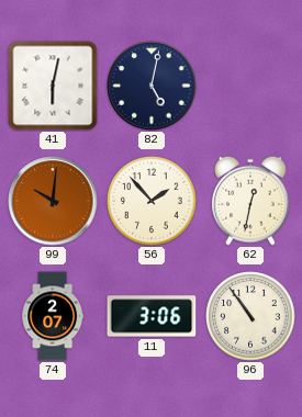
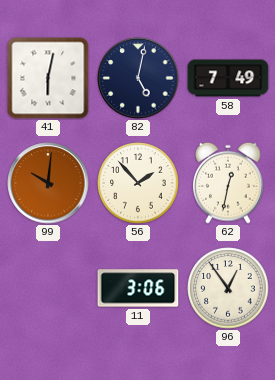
58: none -> 7:49
74: 2:07 -> none
96: 10:54 -> 12:54
